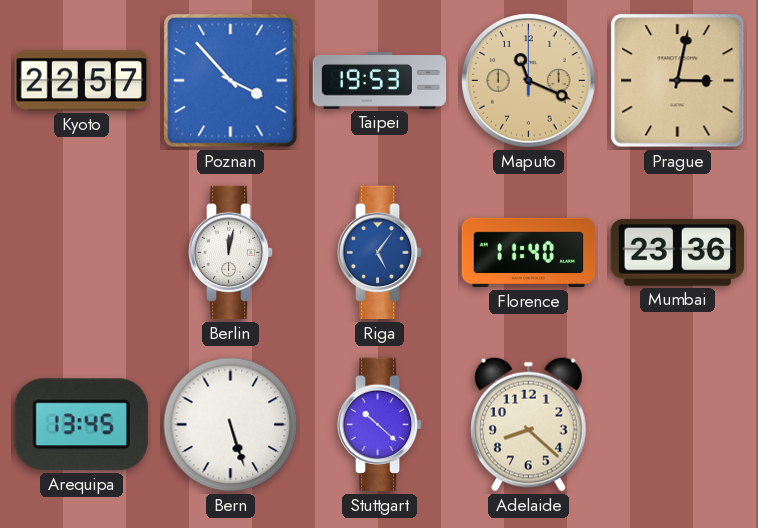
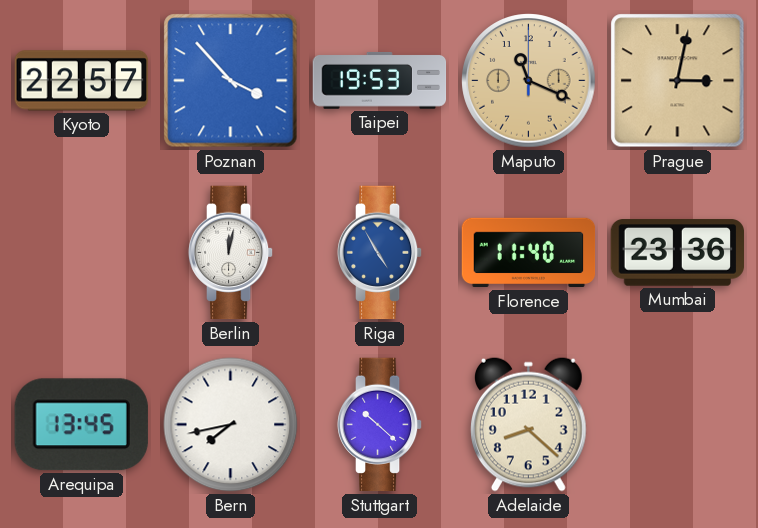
Riga: 5:06 -> 4:55
Bern: 5:27 -> 7:43
